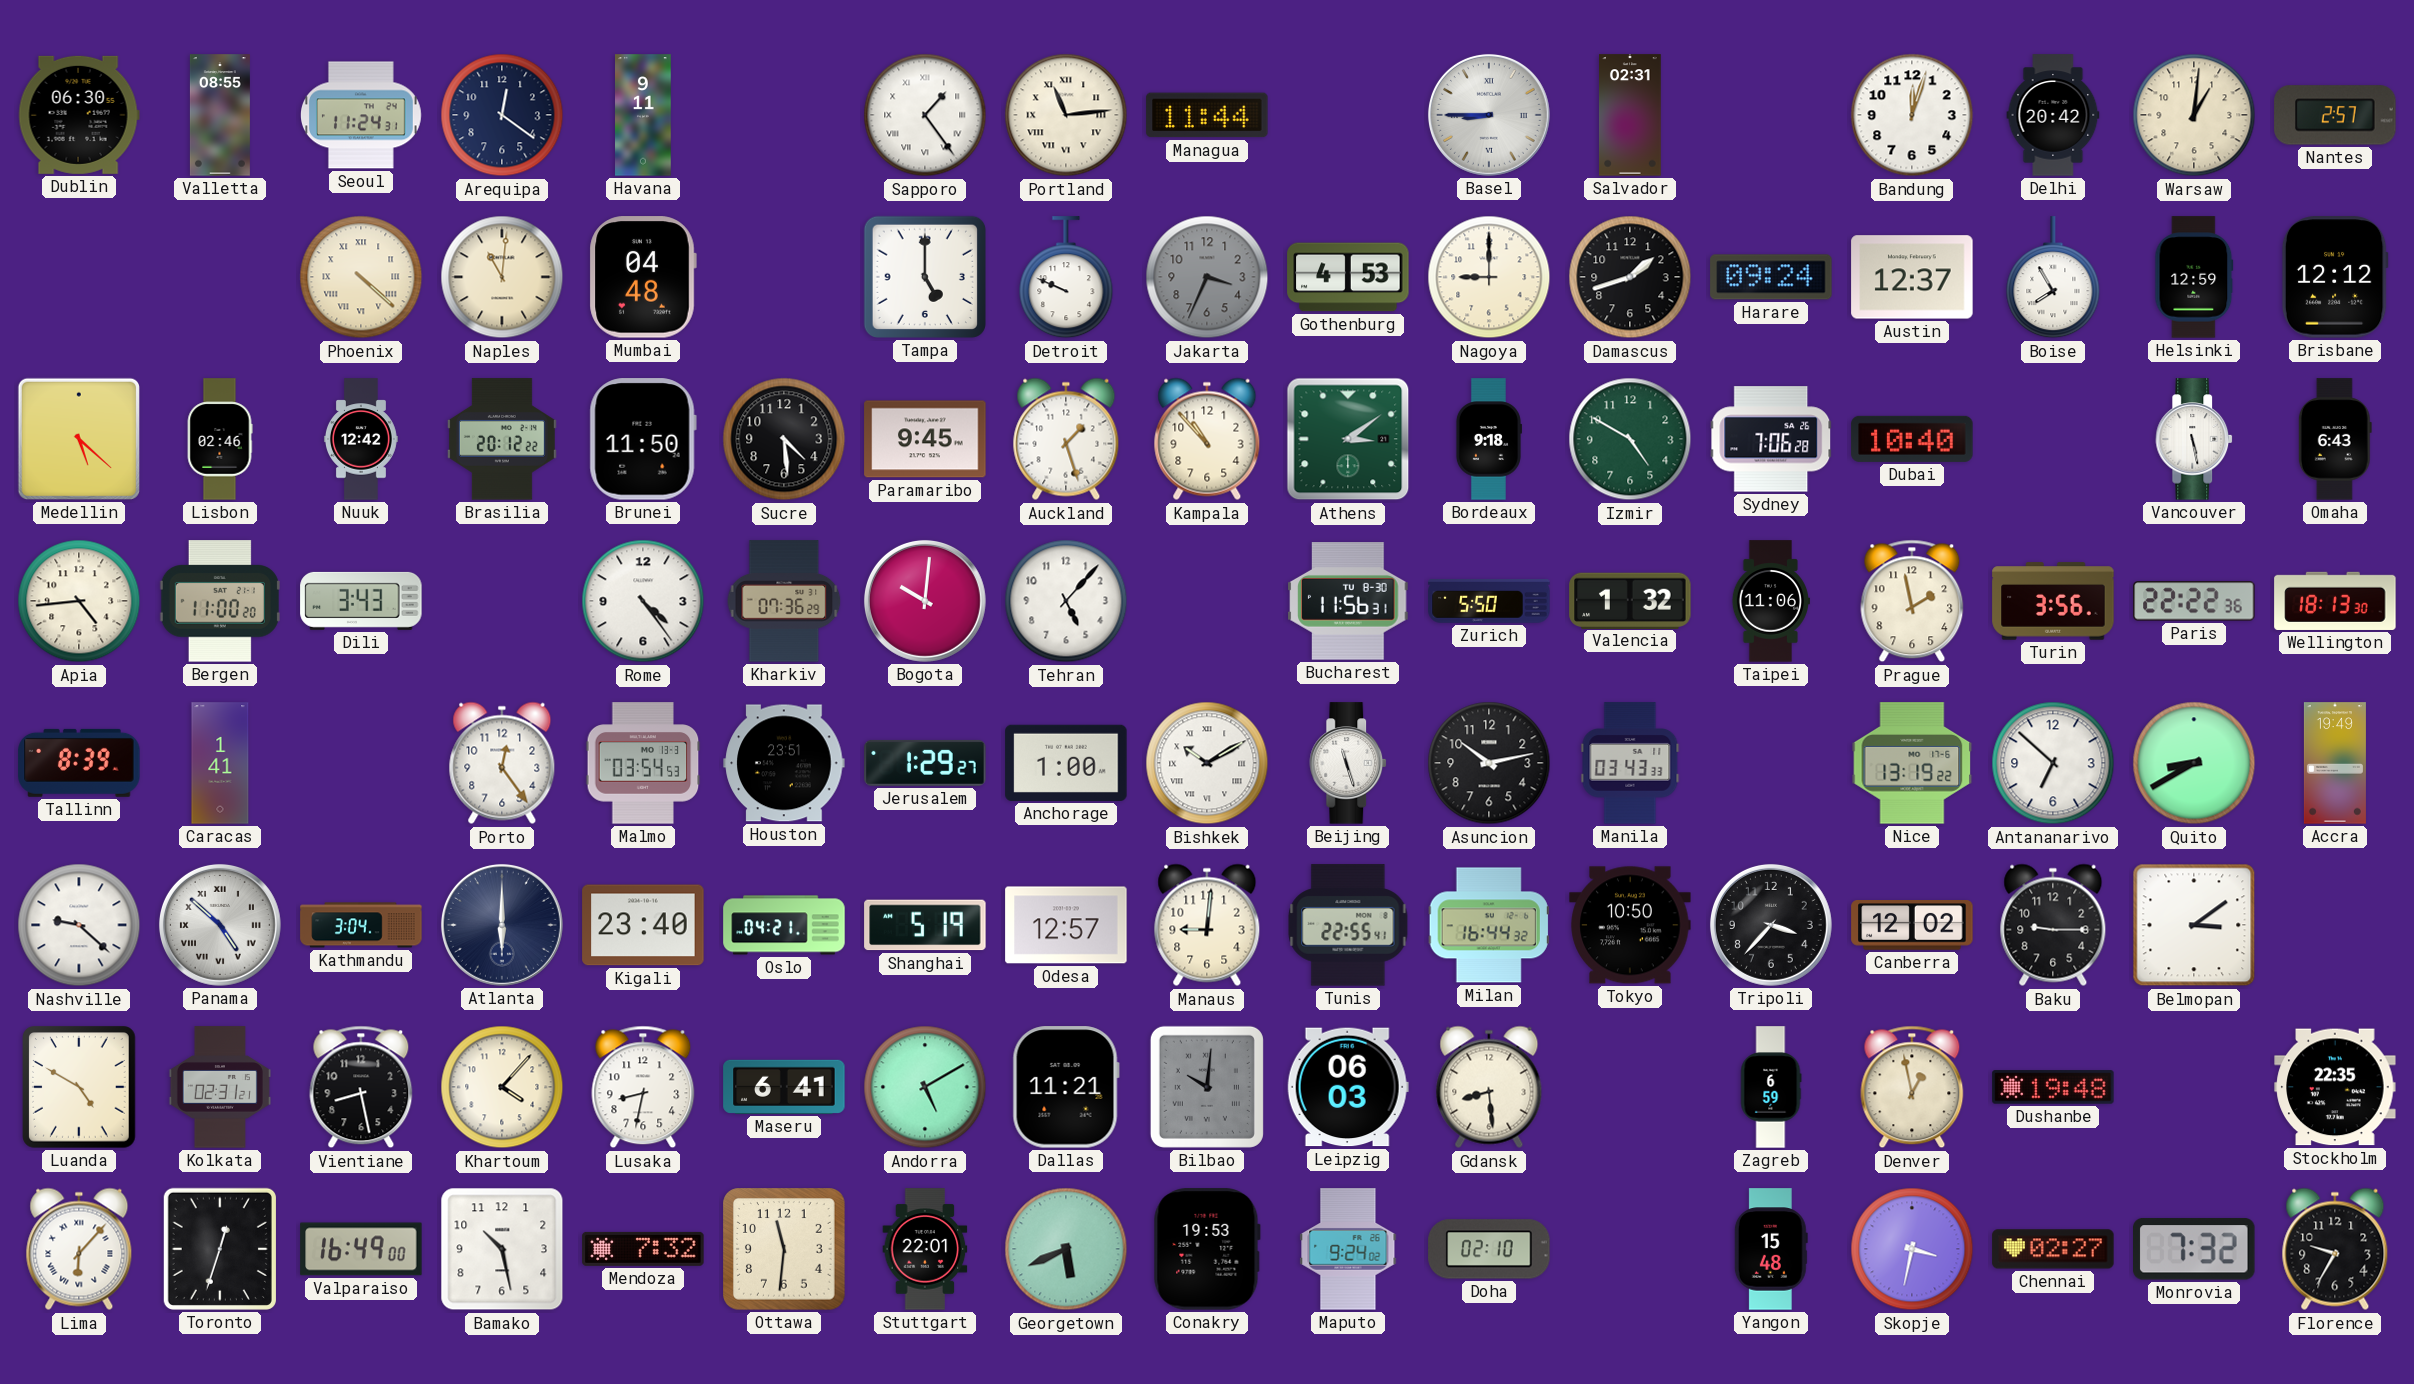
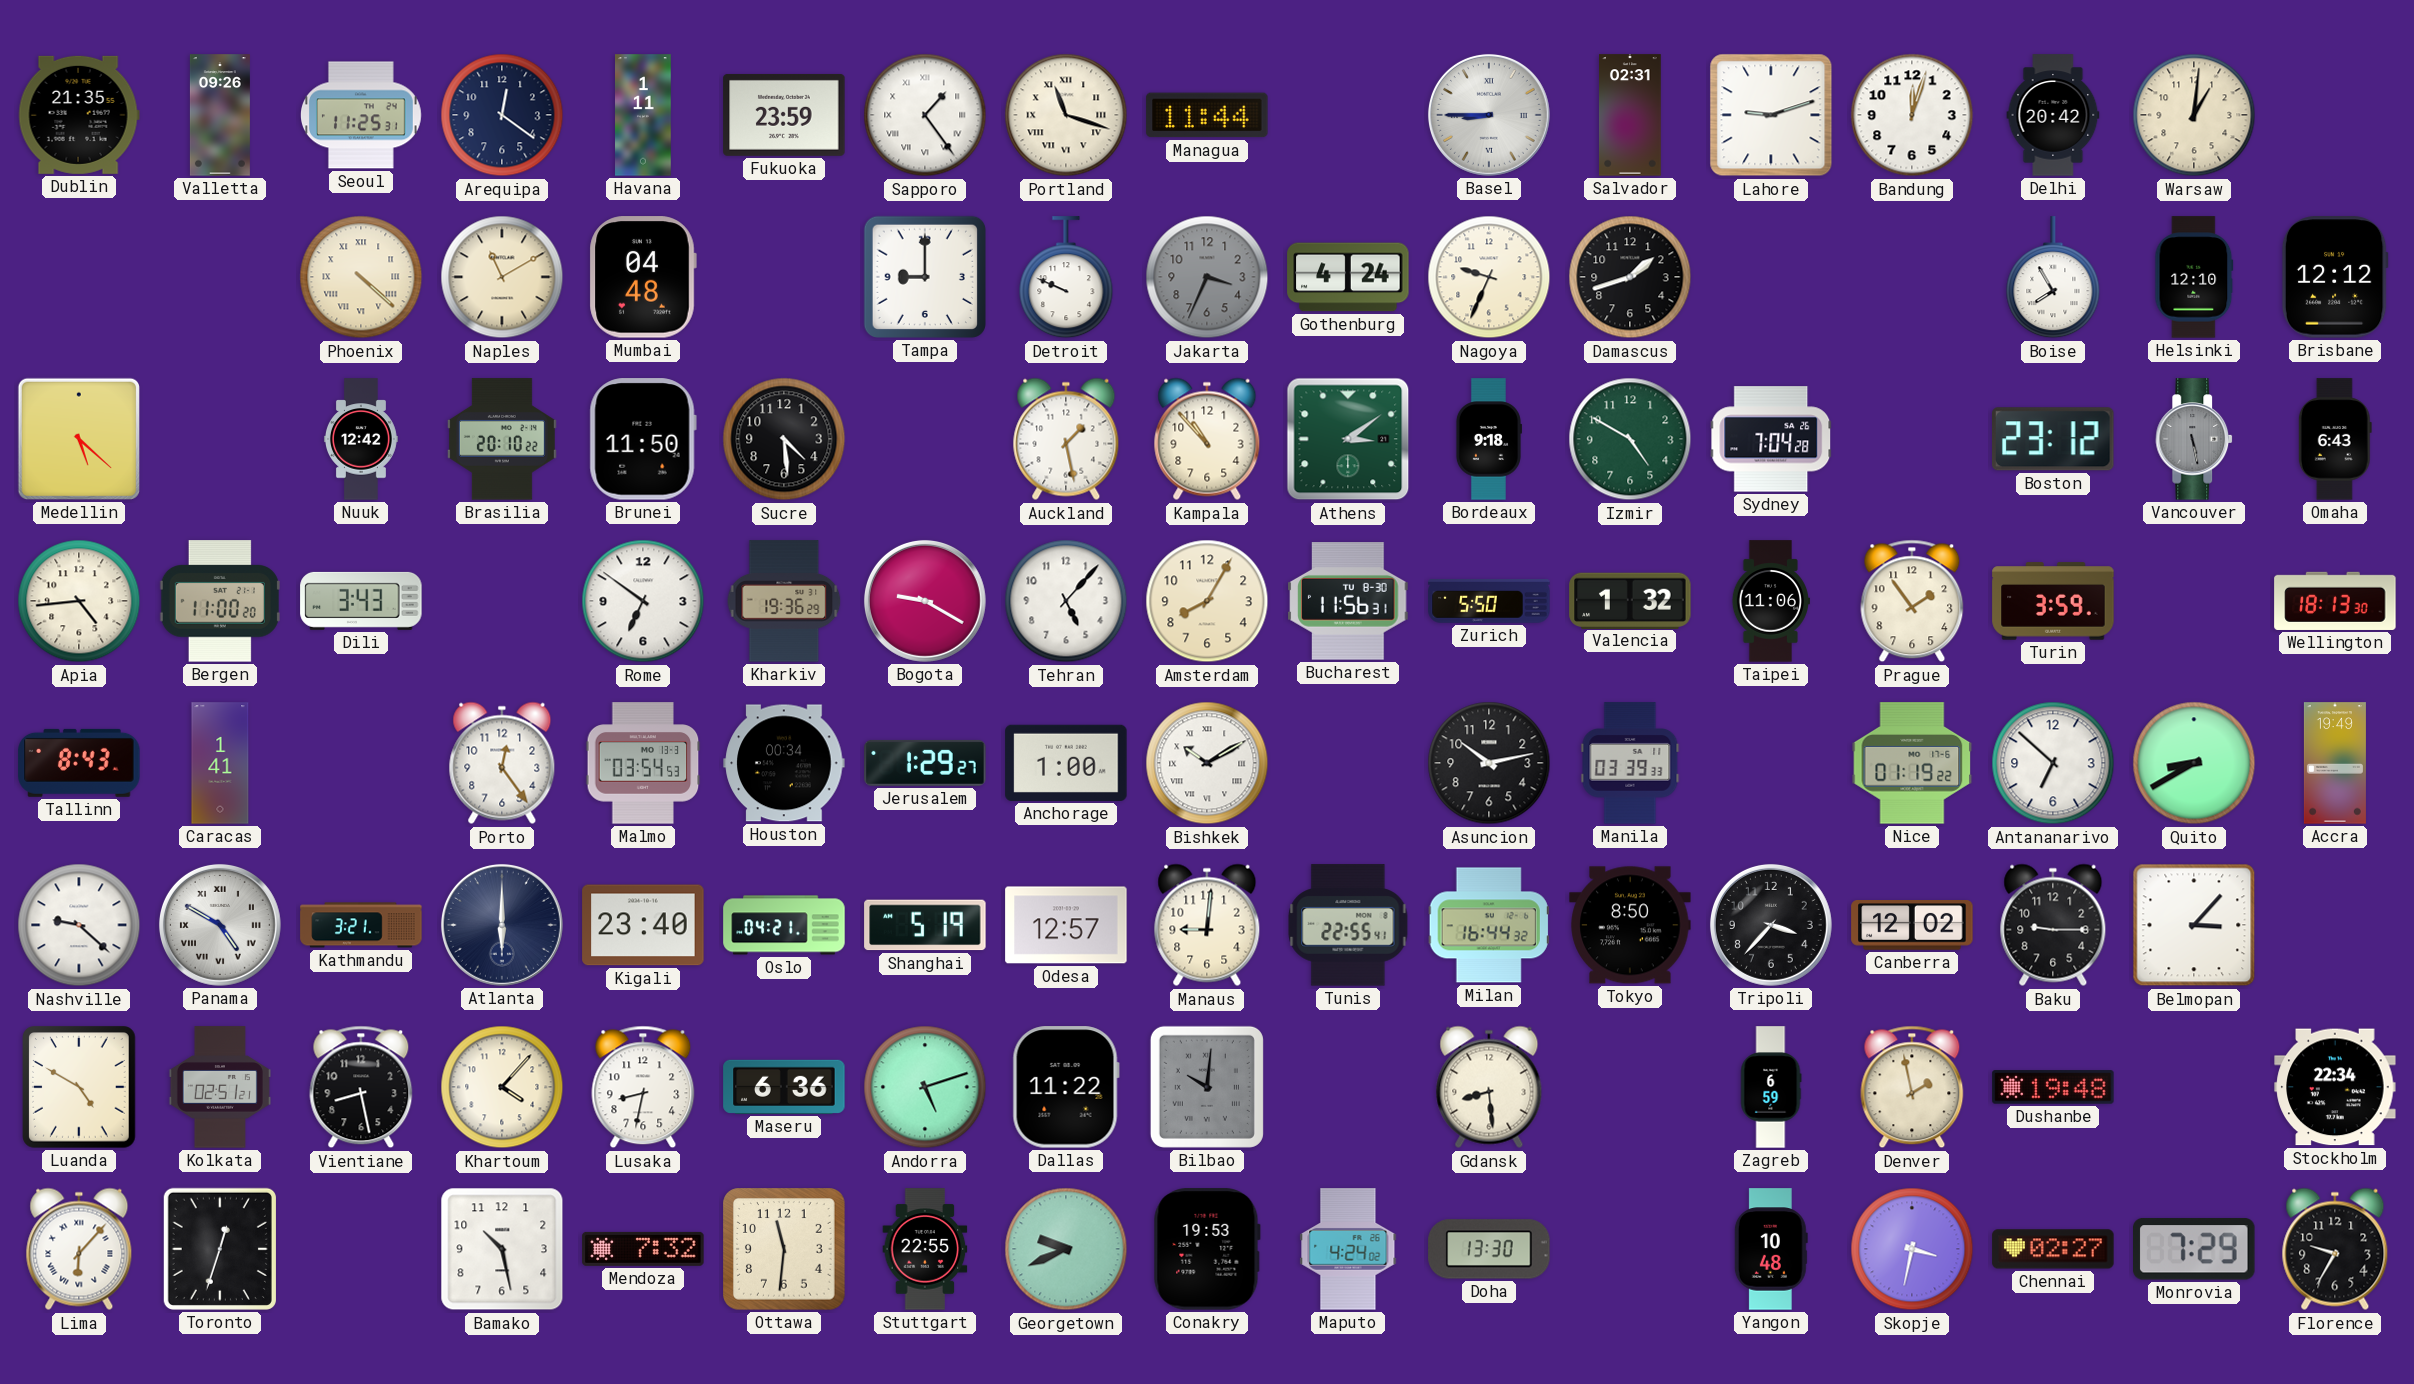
Dublin: 06:30 -> 21:35
Valletta: 08:55 -> 09:26
Seoul: 11:24 -> 11:25
Havana: 9:11 -> 1:11
Fukuoka: none -> 23:59
Portland: 11:14 -> 11:18
Lahore: none -> 9:12
Nantes: 2:57 -> none
Naples: 11:01 -> 11:10
Tampa: 5:00 -> 9:00
Gothenburg: 4:53 -> 4:24
Nagoya: 9:00 -> 9:34
Harare: 09:24 -> none
Austin: 12:37 -> none
Helsinki: 12:59 -> 12:10
Lisbon: 02:46 -> none
Brasilia: 20:12 -> 20:10
Paramaribo: 9:45 -> none
Auckland: 1:27 -> 1:28
Sydney: 7:06 -> 7:04
Dubai: 10:40 -> none
Boston: none -> 23:12
Vancouver dial: white -> grey
Rome: 4:24 -> 6:51
Kharkiv: 07:36 -> 19:36
Bogota: 10:01 -> 9:20
Amsterdam: none -> 8:05
Prague: 1:58 -> 1:54
Turin: 3:56 -> 3:59
Paris: 22:22 -> none
Tallinn: 8:39 -> 8:43
Houston: 23:51 -> 00:34
Beijing: 11:27 -> none
Manila: 03:43 -> 03:39
Nice: 13:19 -> 01:19
Panama: 4:52 -> 4:50
Kathmandu: 3:04 -> 3:21
Tokyo: 10:50 -> 8:50
Belmopan: 3:09 -> 3:07
Kolkata: 02:31 -> 02:51
Maseru: 6:41 -> 6:36
Andorra: 5:10 -> 5:12
Dallas: 11:21 -> 11:22
Leipzig: 06:03 -> none
Denver: 12:58 -> 1:58
Stockholm: 22:35 -> 22:34
Valparaiso: 16:49 -> none
Stuttgart: 22:01 -> 22:55
Georgetown: 5:41 -> 9:41
Maputo: 9:24 -> 4:24
Doha: 02:10 -> 13:30
Yangon: 15:48 -> 10:48
Monrovia: 7:32 -> 7:29
